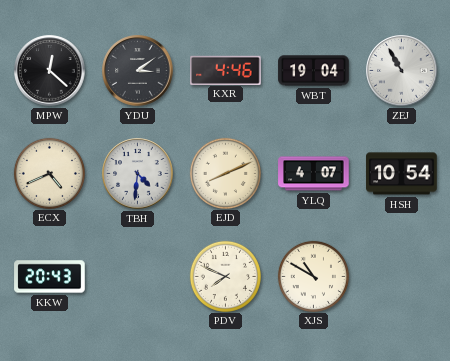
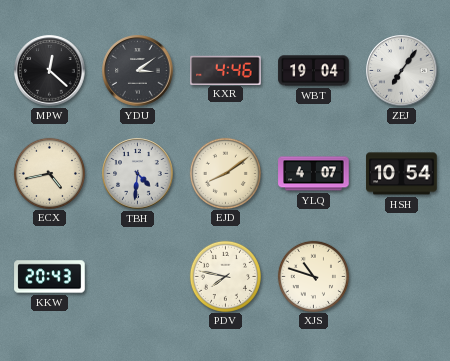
ZEJ: 10:55 -> 7:06
ECX: 4:41 -> 4:43
EJD: 8:11 -> 8:09
PDV: 7:49 -> 7:47
XJS: 10:50 -> 10:48
